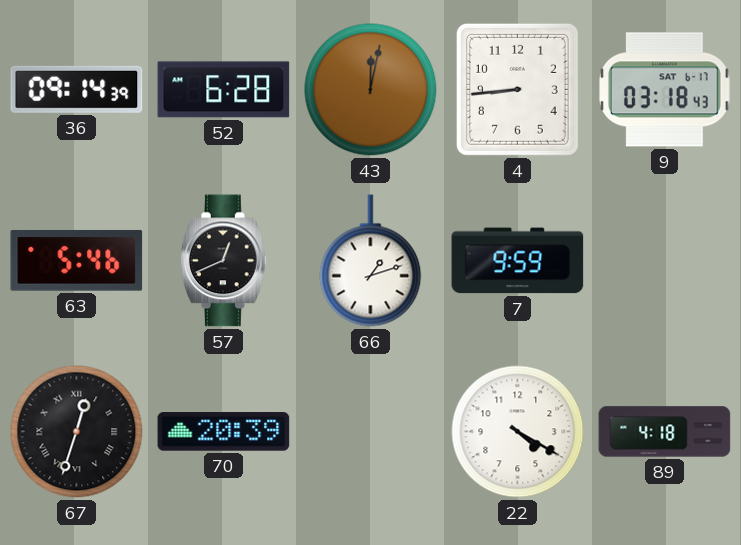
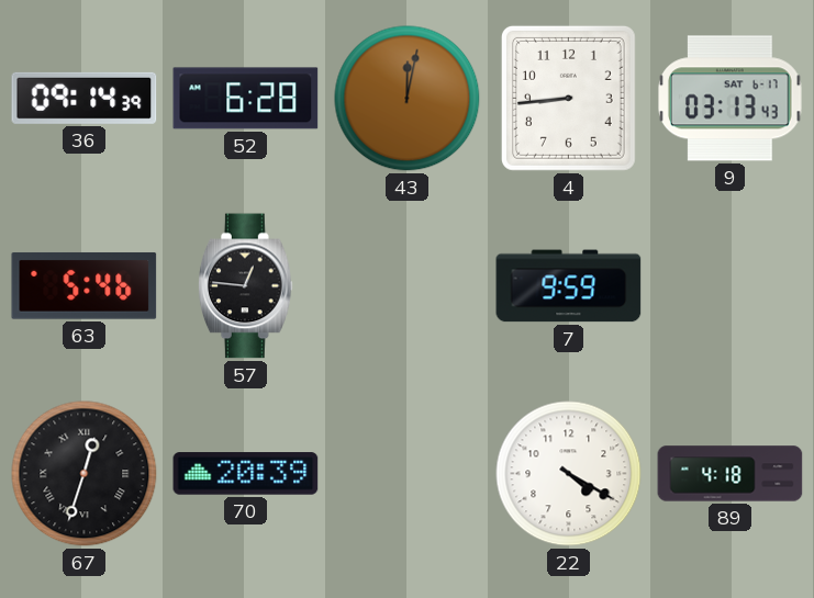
9: 03:18 -> 03:13
57: 12:41 -> 12:46
66: 1:12 -> none
